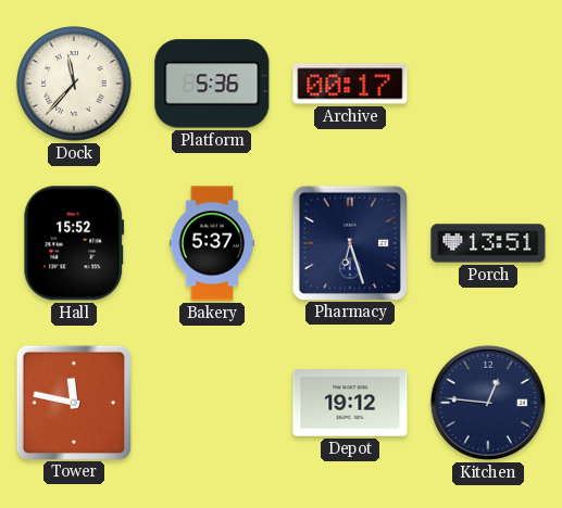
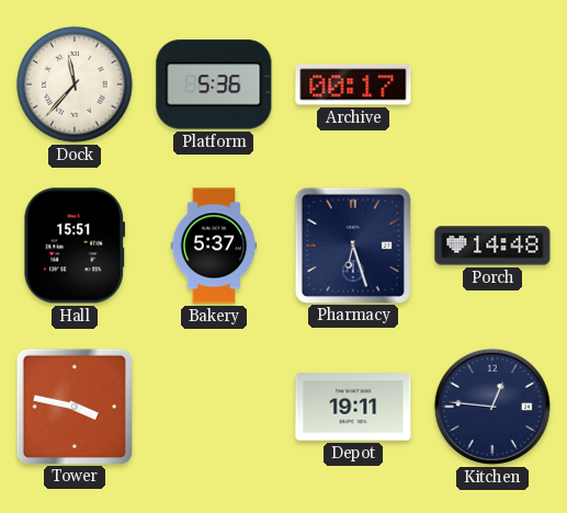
Hall: 15:52 -> 15:51
Porch: 13:51 -> 14:48
Tower: 11:47 -> 3:47
Depot: 19:12 -> 19:11
